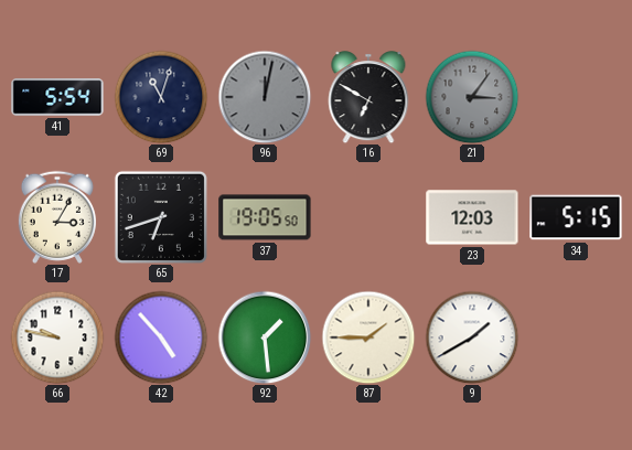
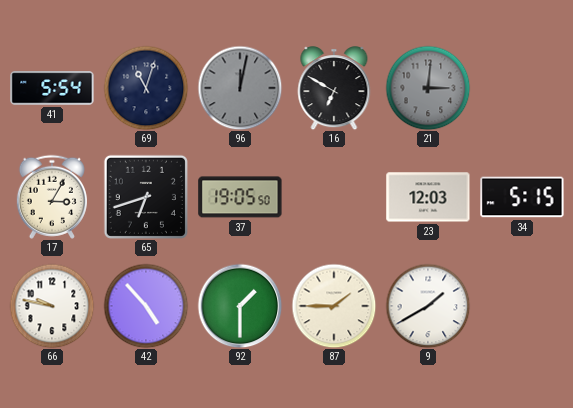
21: 3:06 -> 3:01
92: 1:29 -> 1:30
